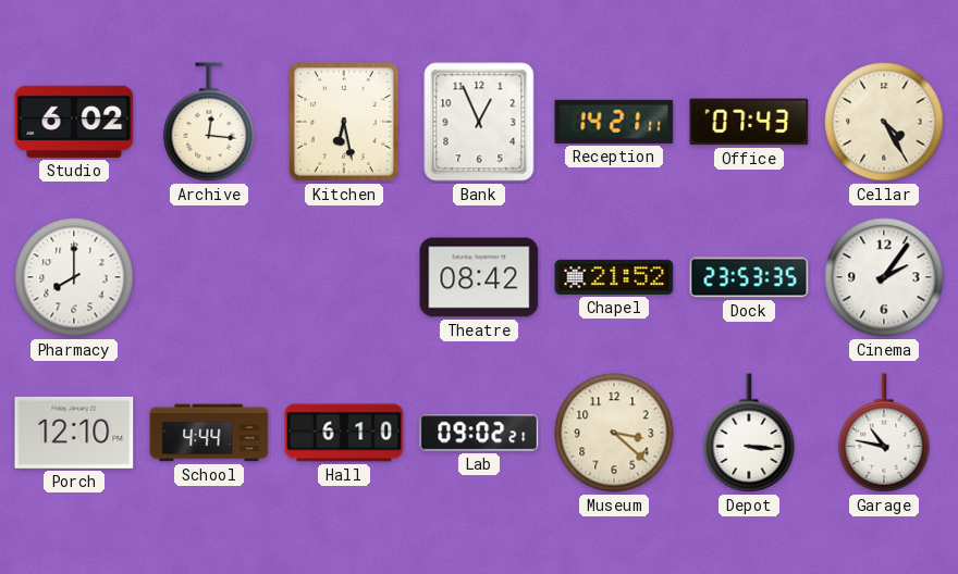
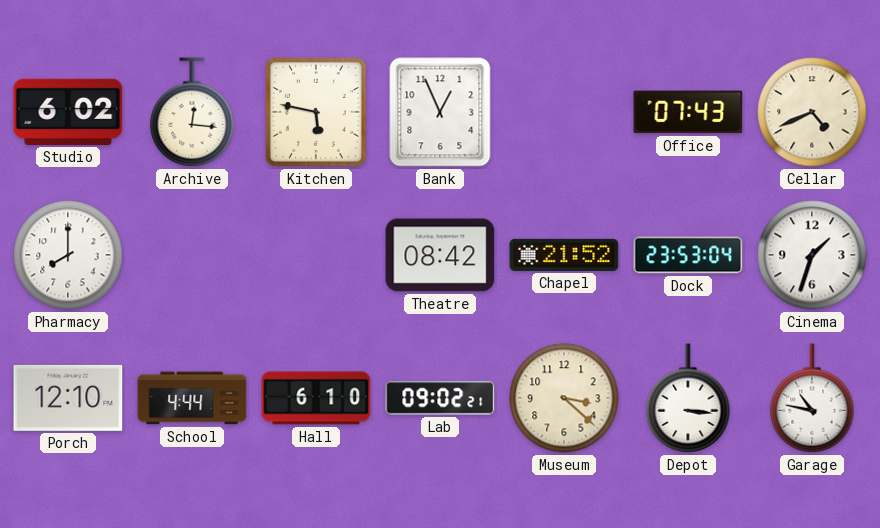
Kitchen: 6:28 -> 5:47
Reception: 14:21 -> none
Cellar: 4:25 -> 4:41
Dock: 23:53:35 -> 23:53:04
Cinema: 2:06 -> 1:33
